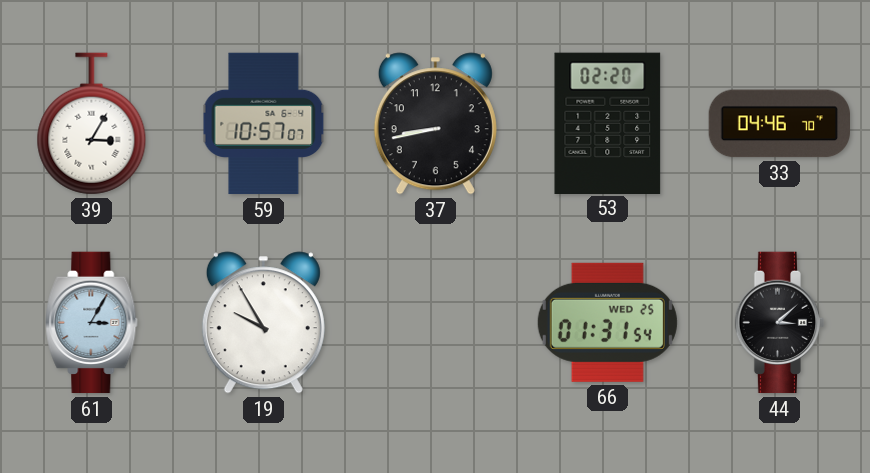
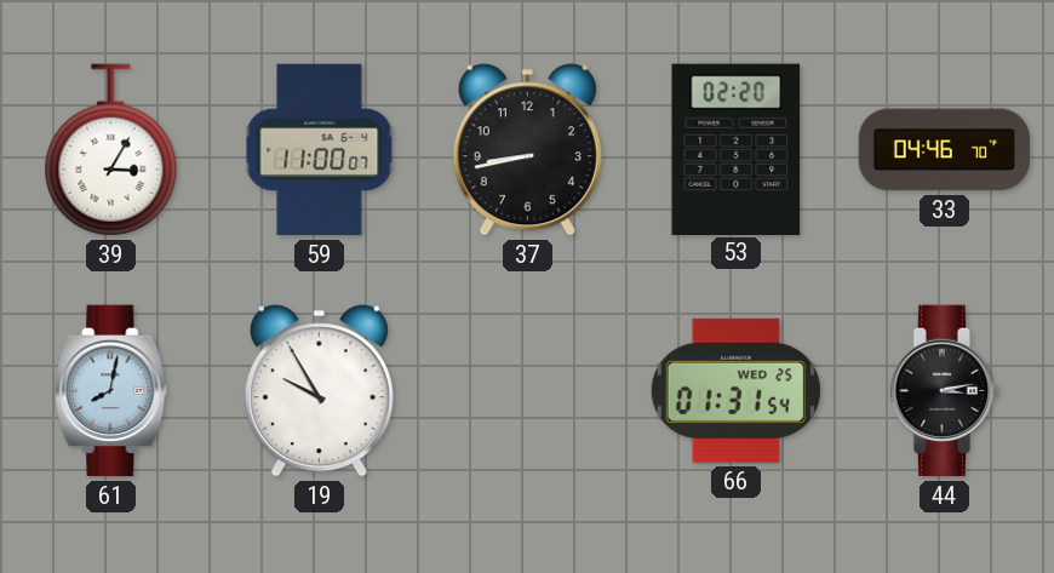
59: 10:57 -> 11:00
61: 3:05 -> 8:02
44: 3:08 -> 3:13
